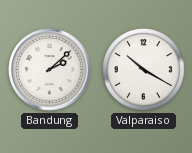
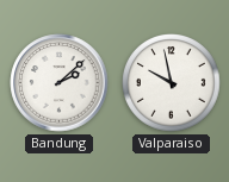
Valparaiso: 10:20 -> 9:58
